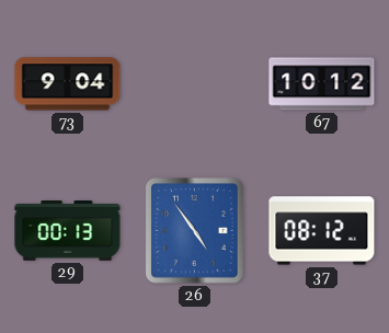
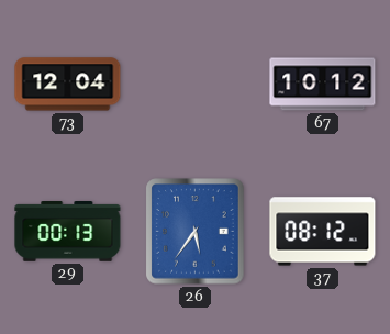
73: 9:04 -> 12:04
26: 4:54 -> 5:36
